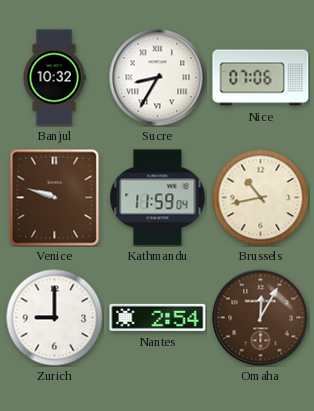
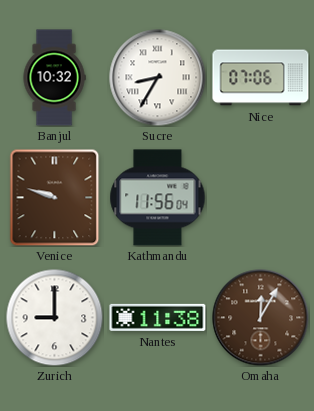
Kathmandu: 11:59 -> 11:56
Brussels: 10:43 -> none
Nantes: 2:54 -> 11:38
